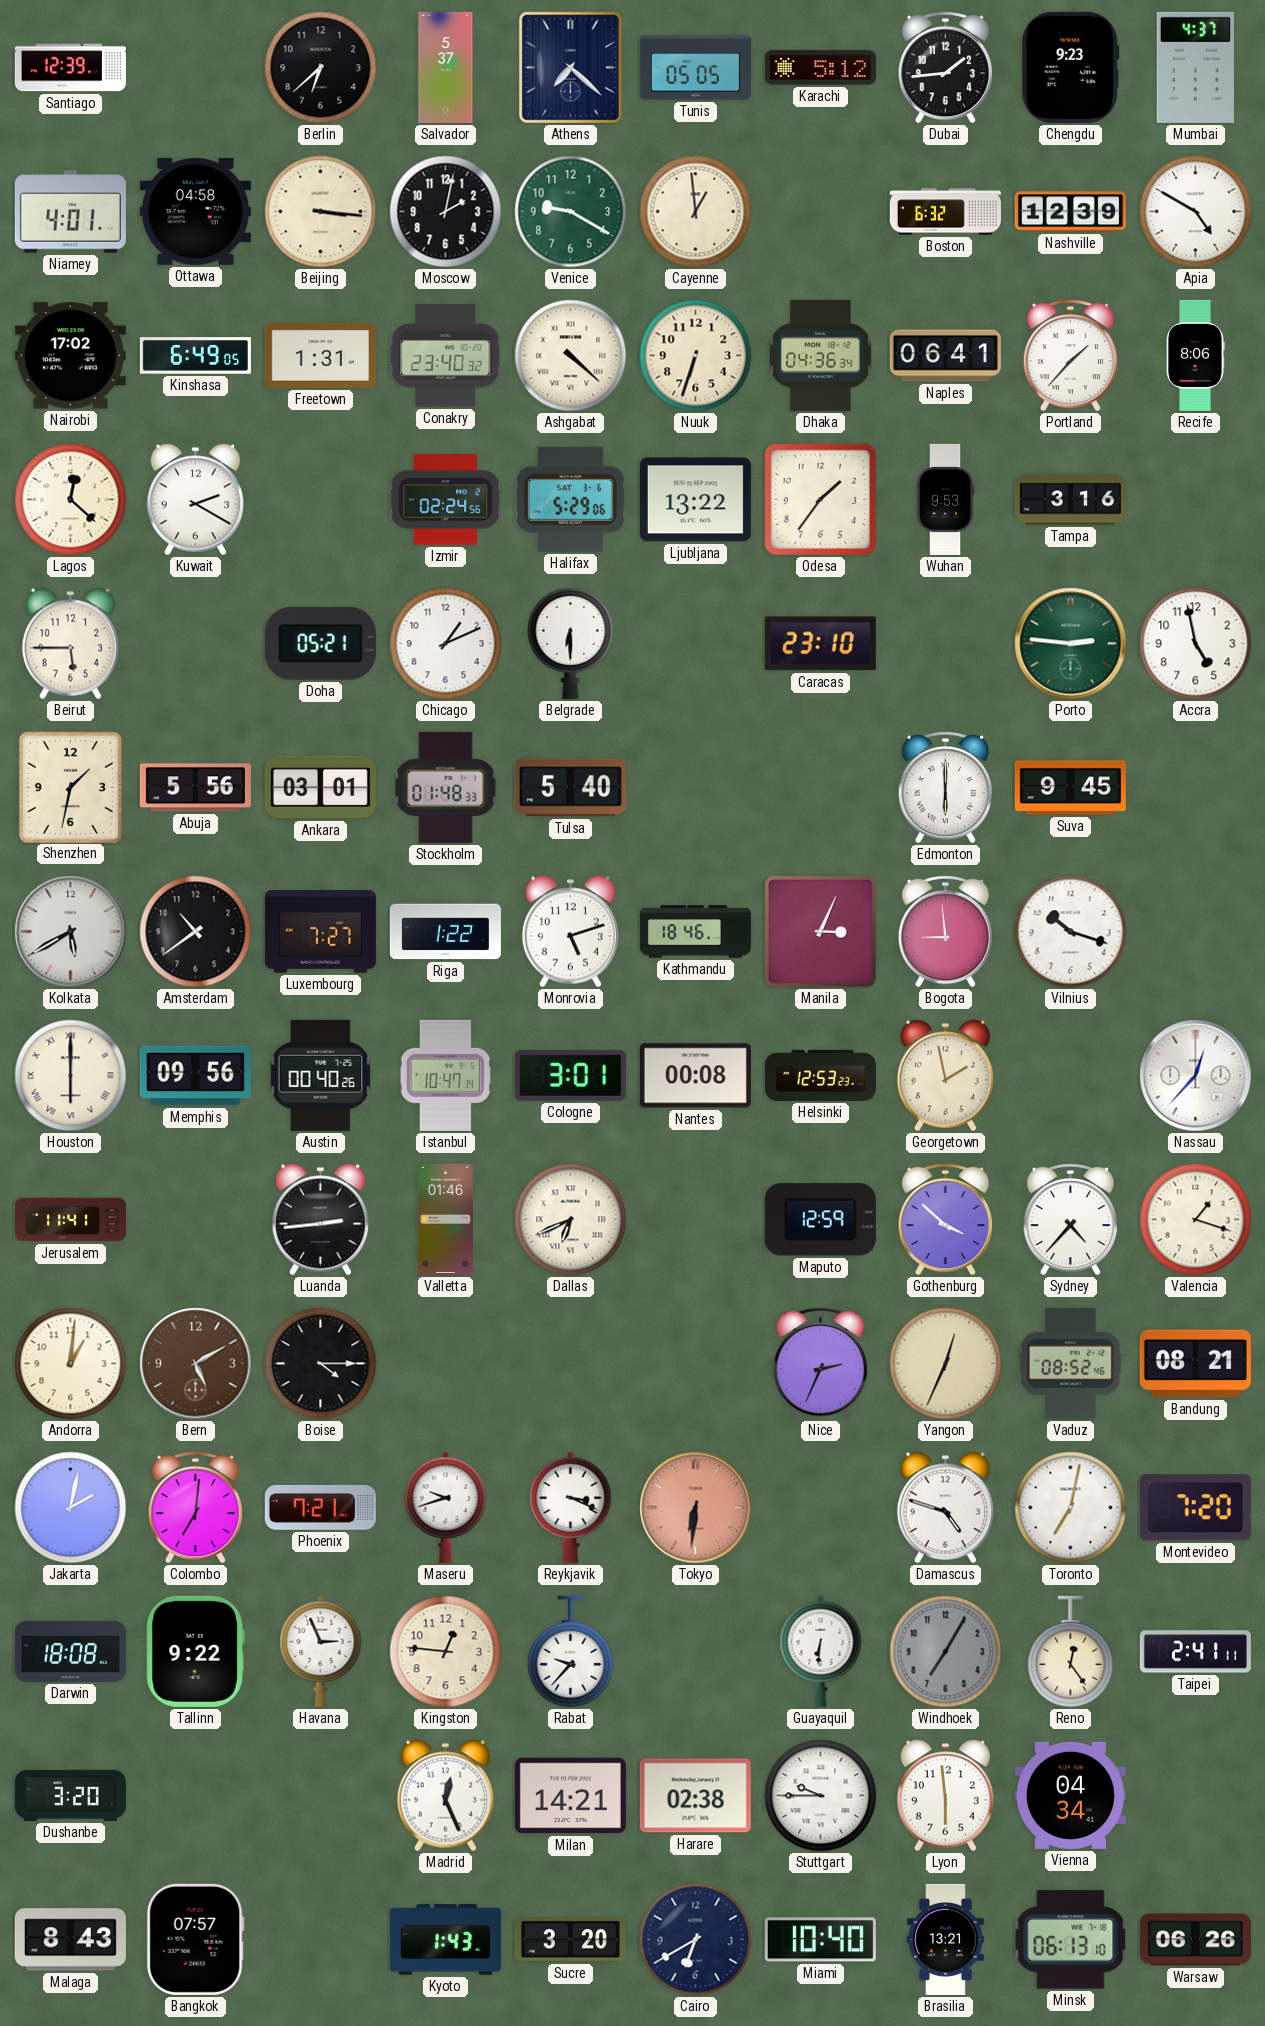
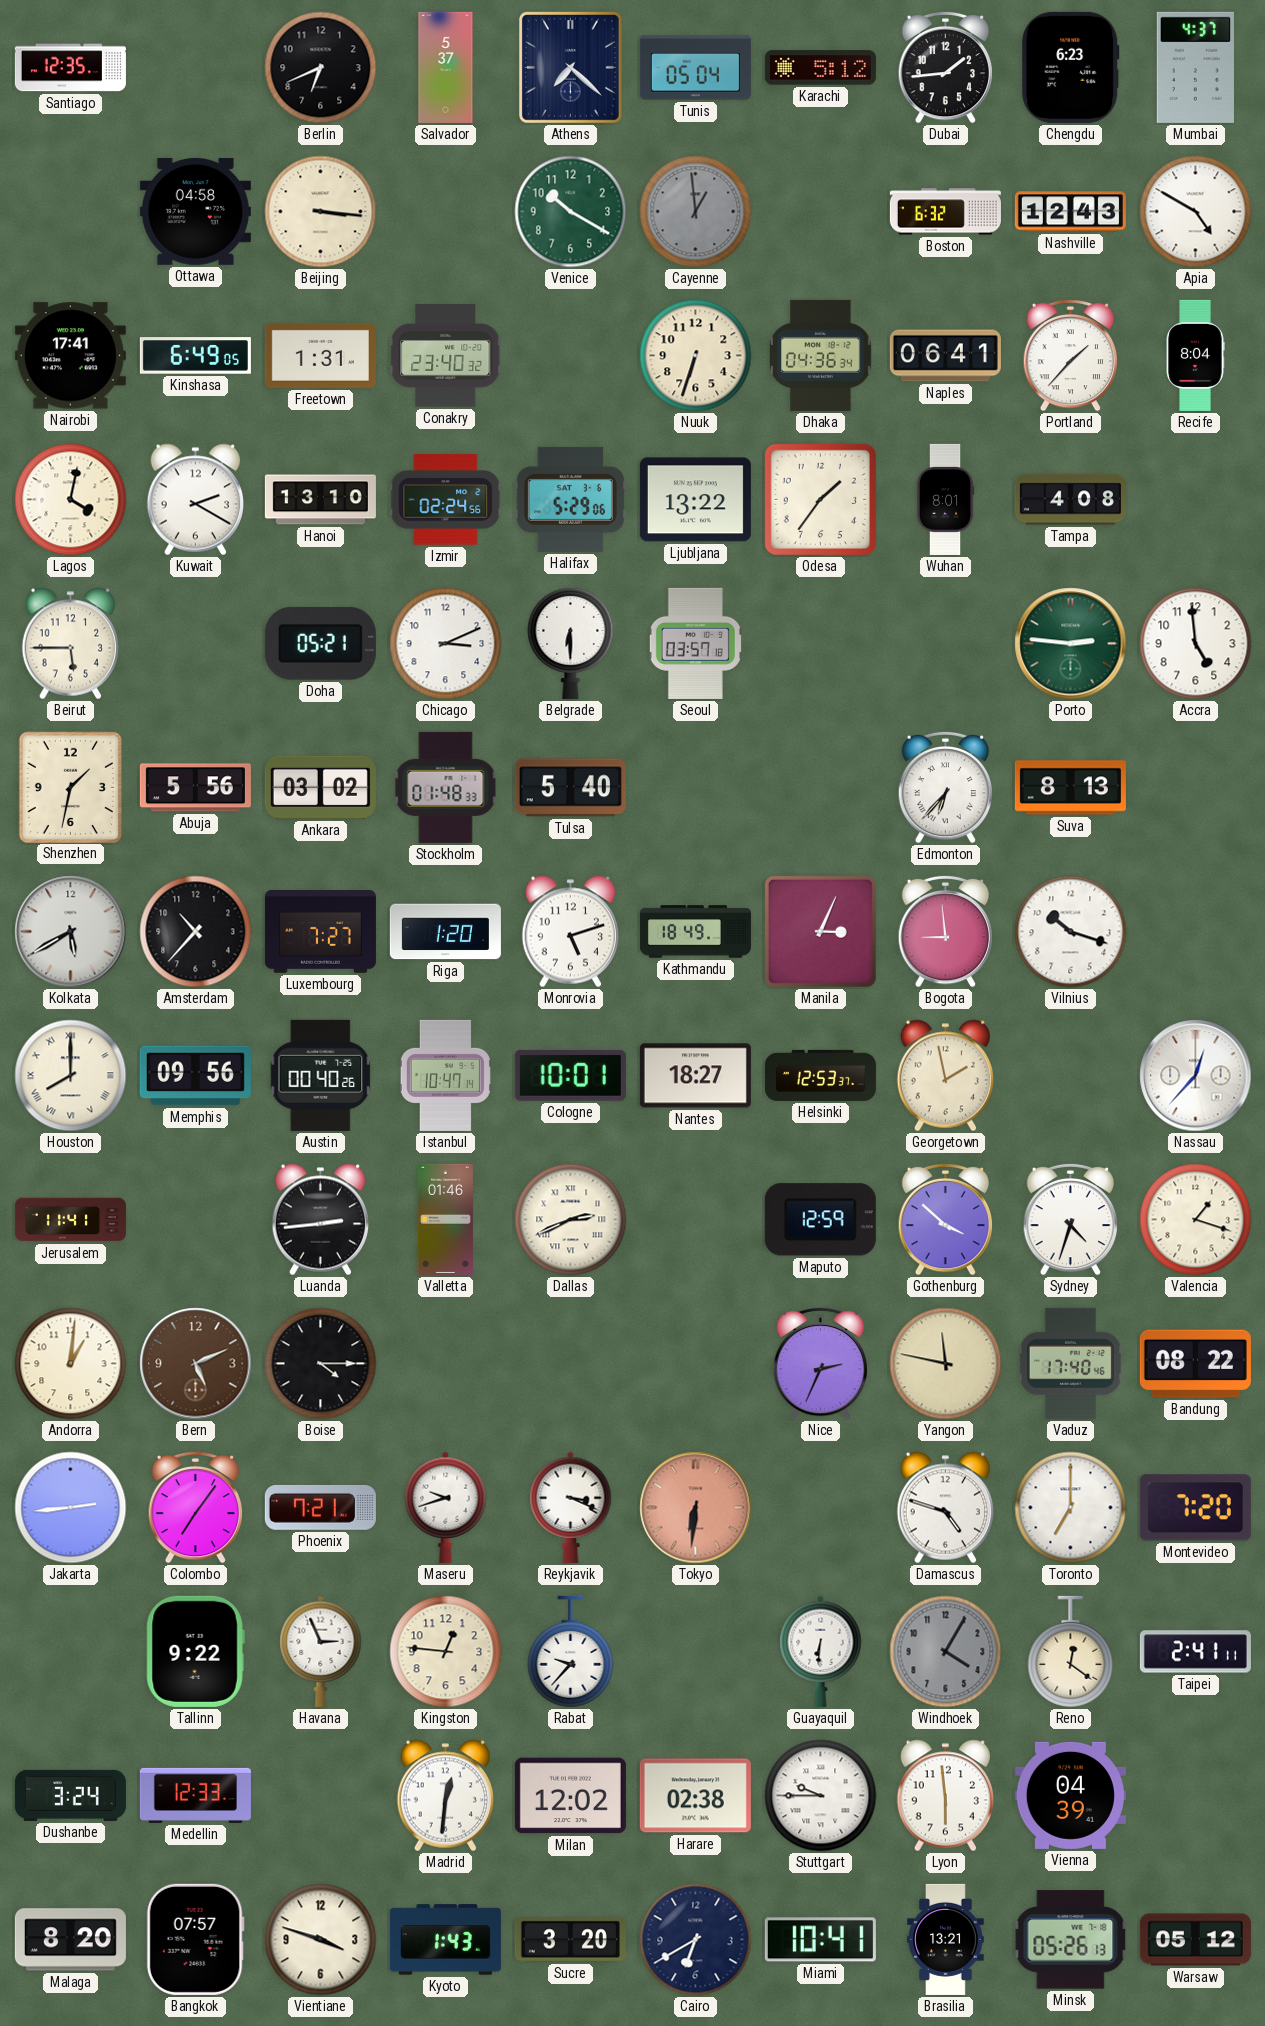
Santiago: 12:39 -> 12:35
Berlin: 6:38 -> 6:41
Tunis: 05:05 -> 05:04
Chengdu: 9:23 -> 6:23
Niamey: 4:01 -> none
Moscow: 2:02 -> none
Venice: 9:20 -> 10:20
Cayenne dial: cream -> grey
Nashville: 12:39 -> 12:43
Nairobi: 17:02 -> 17:41
Ashgabat: 4:22 -> none
Recife: 8:06 -> 8:04
Lagos: 12:22 -> 4:02
Hanoi: none -> 13:10
Wuhan: 9:53 -> 8:01
Tampa: 3:16 -> 4:08
Chicago: 1:11 -> 3:11
Seoul: none -> 03:57
Caracas: 23:10 -> none
Accra: 4:58 -> 4:59
Ankara: 03:01 -> 03:02
Edmonton: 6:00 -> 6:37
Suva: 9:45 -> 8:13
Amsterdam: 10:39 -> 10:37
Riga: 1:22 -> 1:20
Kathmandu: 18:46 -> 18:49
Houston: 6:00 -> 8:00
Cologne: 3:01 -> 10:01
Nantes: 00:08 -> 18:27
Helsinki: 12:53:23 -> 12:53:37
Dallas: 6:41 -> 2:41
Sydney: 4:37 -> 4:33
Bern: 5:10 -> 5:11
Yangon: 12:34 -> 11:47
Vaduz: 08:52 -> 17:40
Bandung: 08:21 -> 08:22
Jakarta: 2:02 -> 2:44
Colombo: 7:01 -> 7:06
Toronto: 7:02 -> 7:00
Darwin: 18:08 -> none
Windhoek: 7:05 -> 4:05
Reno: 12:24 -> 12:21
Dushanbe: 3:20 -> 3:24
Medellin: none -> 12:33
Madrid: 12:26 -> 12:31
Milan: 14:21 -> 12:02
Vienna: 04:34 -> 04:39
Malaga: 8:43 -> 8:20
Vientiane: none -> 3:48
Miami: 10:40 -> 10:41
Minsk: 06:13 -> 05:26
Warsaw: 06:26 -> 05:12
